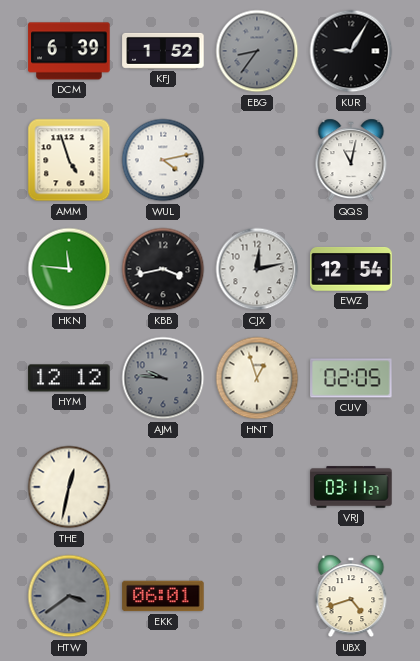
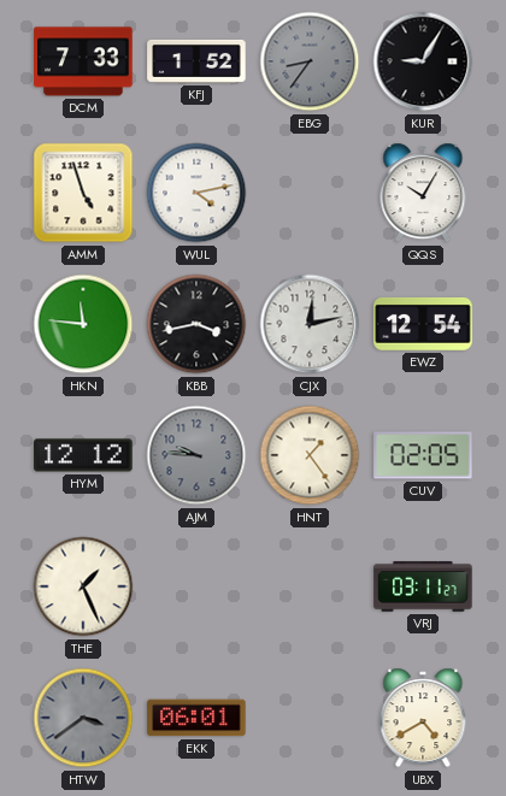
DCM: 6:39 -> 7:33
QQS: 11:02 -> 10:05
HNT: 12:57 -> 1:24
THE: 12:32 -> 1:26
UBX: 4:42 -> 4:40
